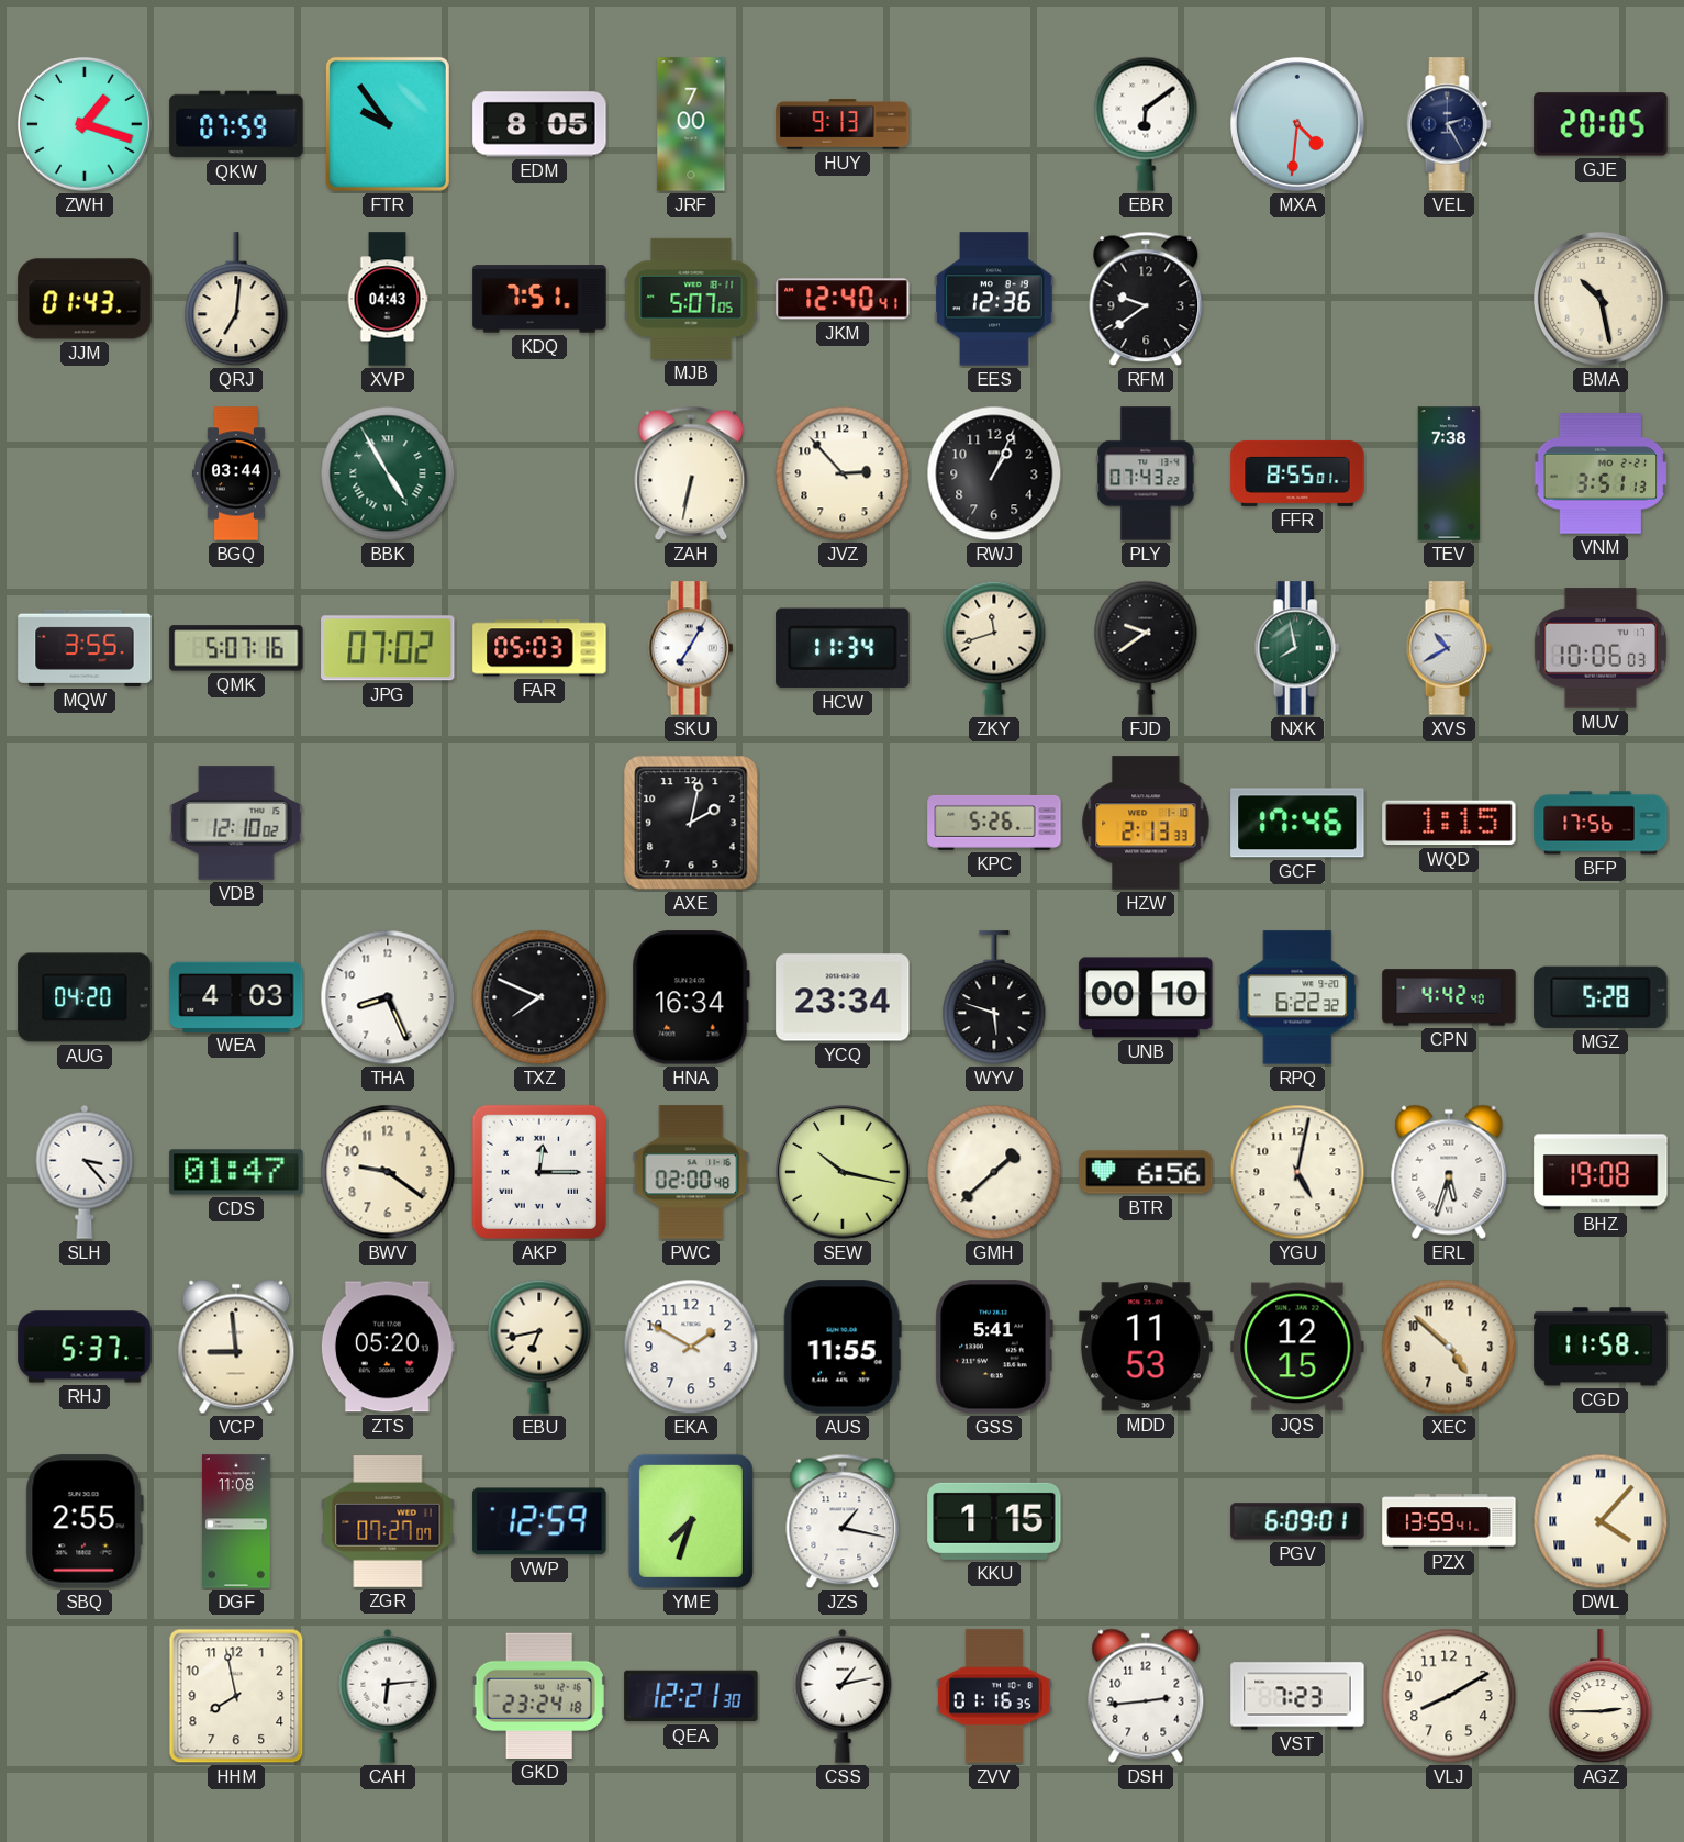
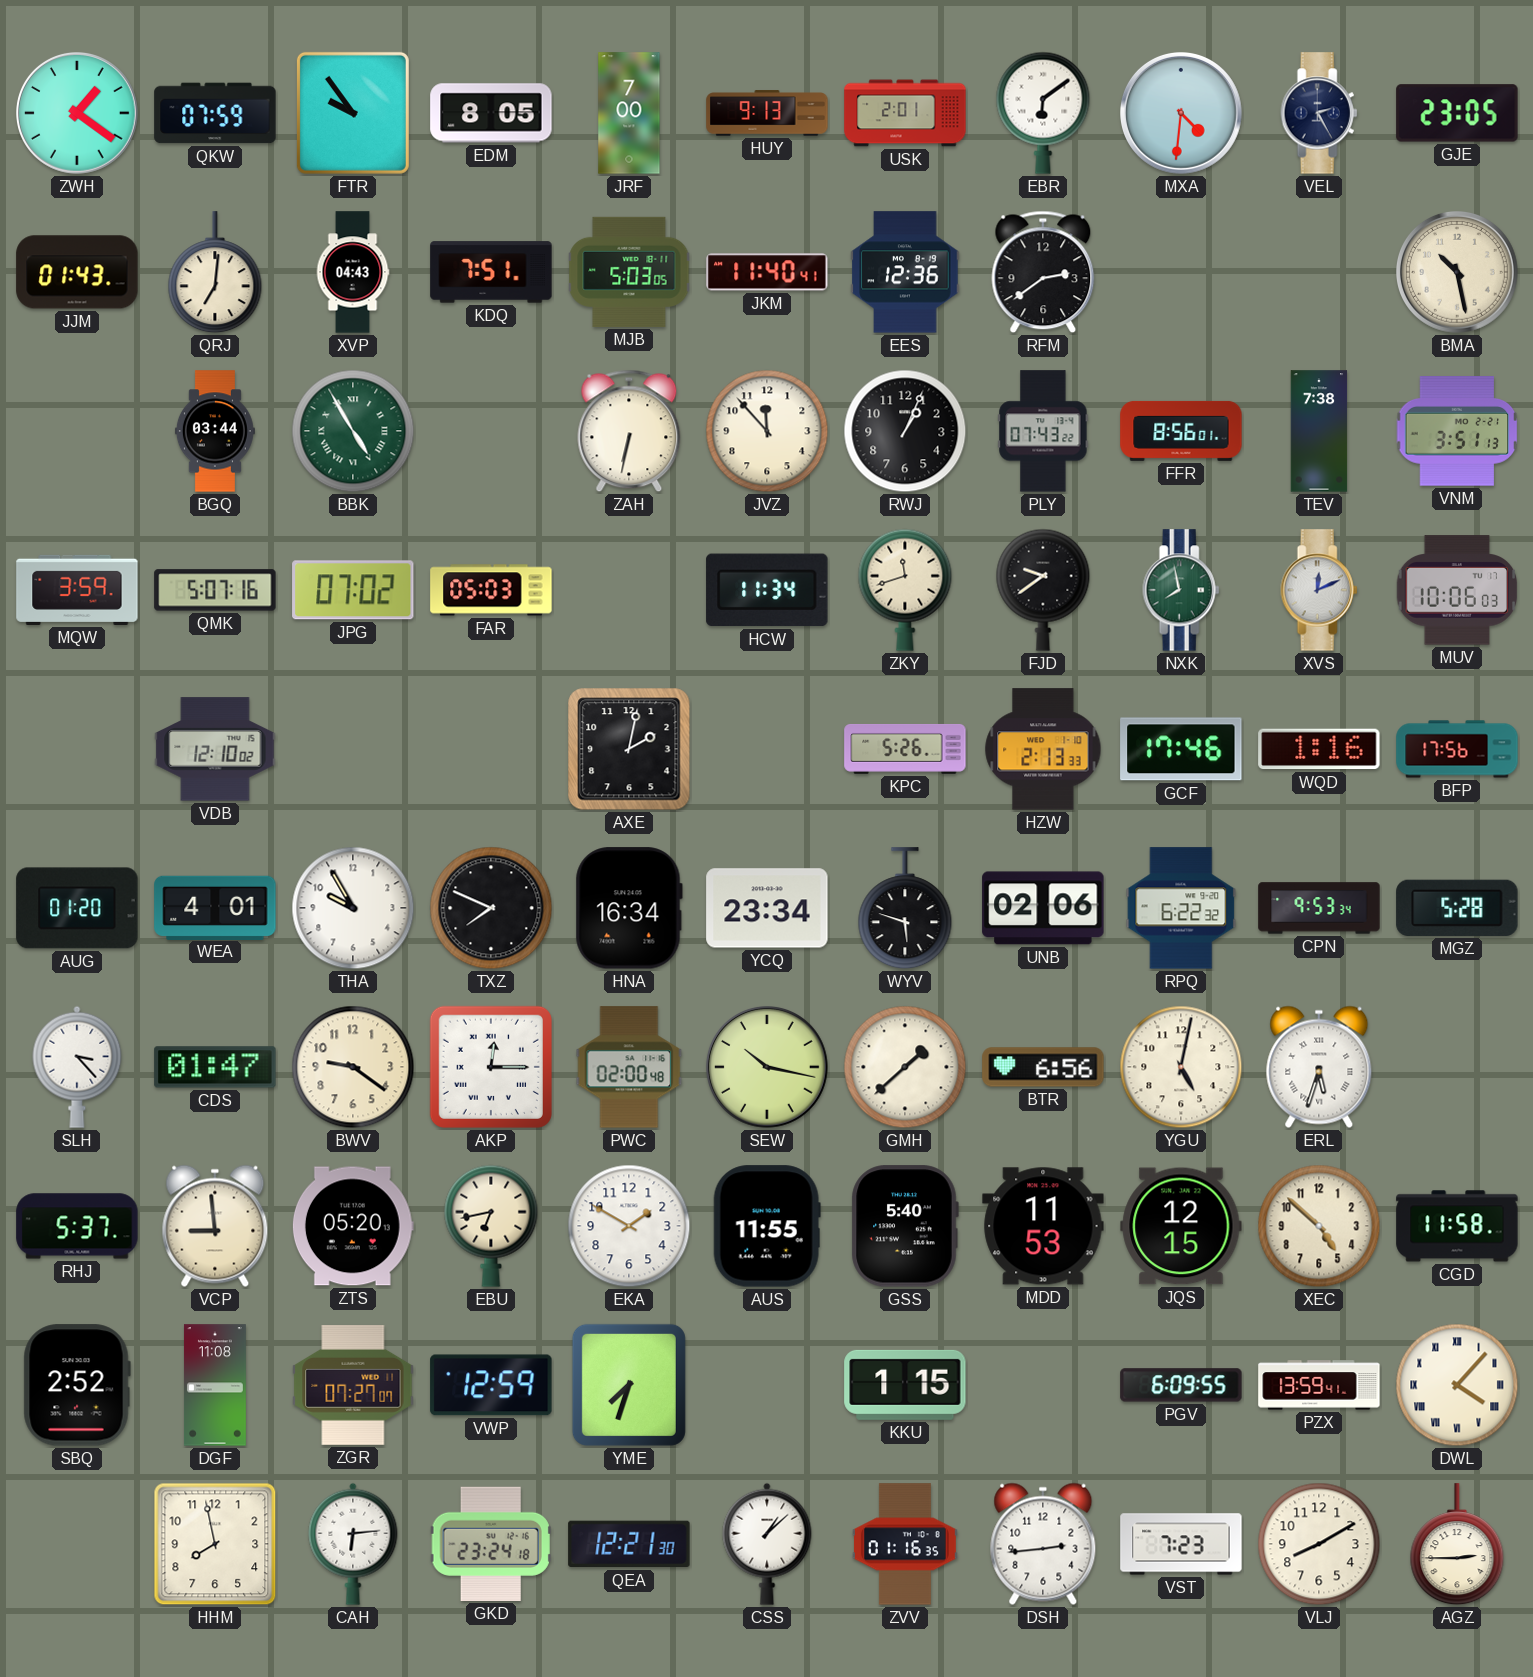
ZWH: 1:18 -> 1:21
USK: none -> 2:01
GJE: 20:05 -> 23:05
MJB: 5:07 -> 5:03
JKM: 12:40 -> 11:40
RFM: 9:39 -> 2:39
JVZ: 2:53 -> 11:53
FFR: 8:55 -> 8:56
MQW: 3:55 -> 3:59
SKU: 7:05 -> none
XVS: 10:40 -> 12:11
WQD: 1:15 -> 1:16
AUG: 04:20 -> 01:20
WEA: 4:03 -> 4:01
THA: 8:26 -> 9:55
UNB: 00:10 -> 02:06
CPN: 4:42 -> 9:53
BHZ: 19:08 -> none
GSS: 5:41 -> 5:40
SBQ: 2:55 -> 2:52
JZS: 1:17 -> none
PGV: 6:09:01 -> 6:09:55
CSS: 1:13 -> 1:08
